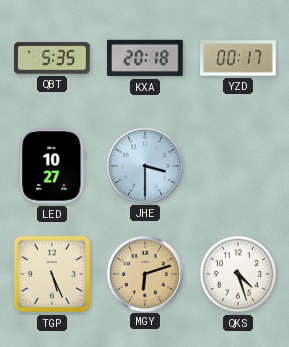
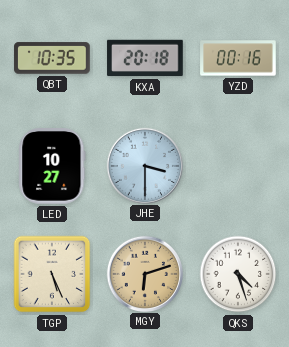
QBT: 5:35 -> 10:35
YZD: 00:17 -> 00:16
